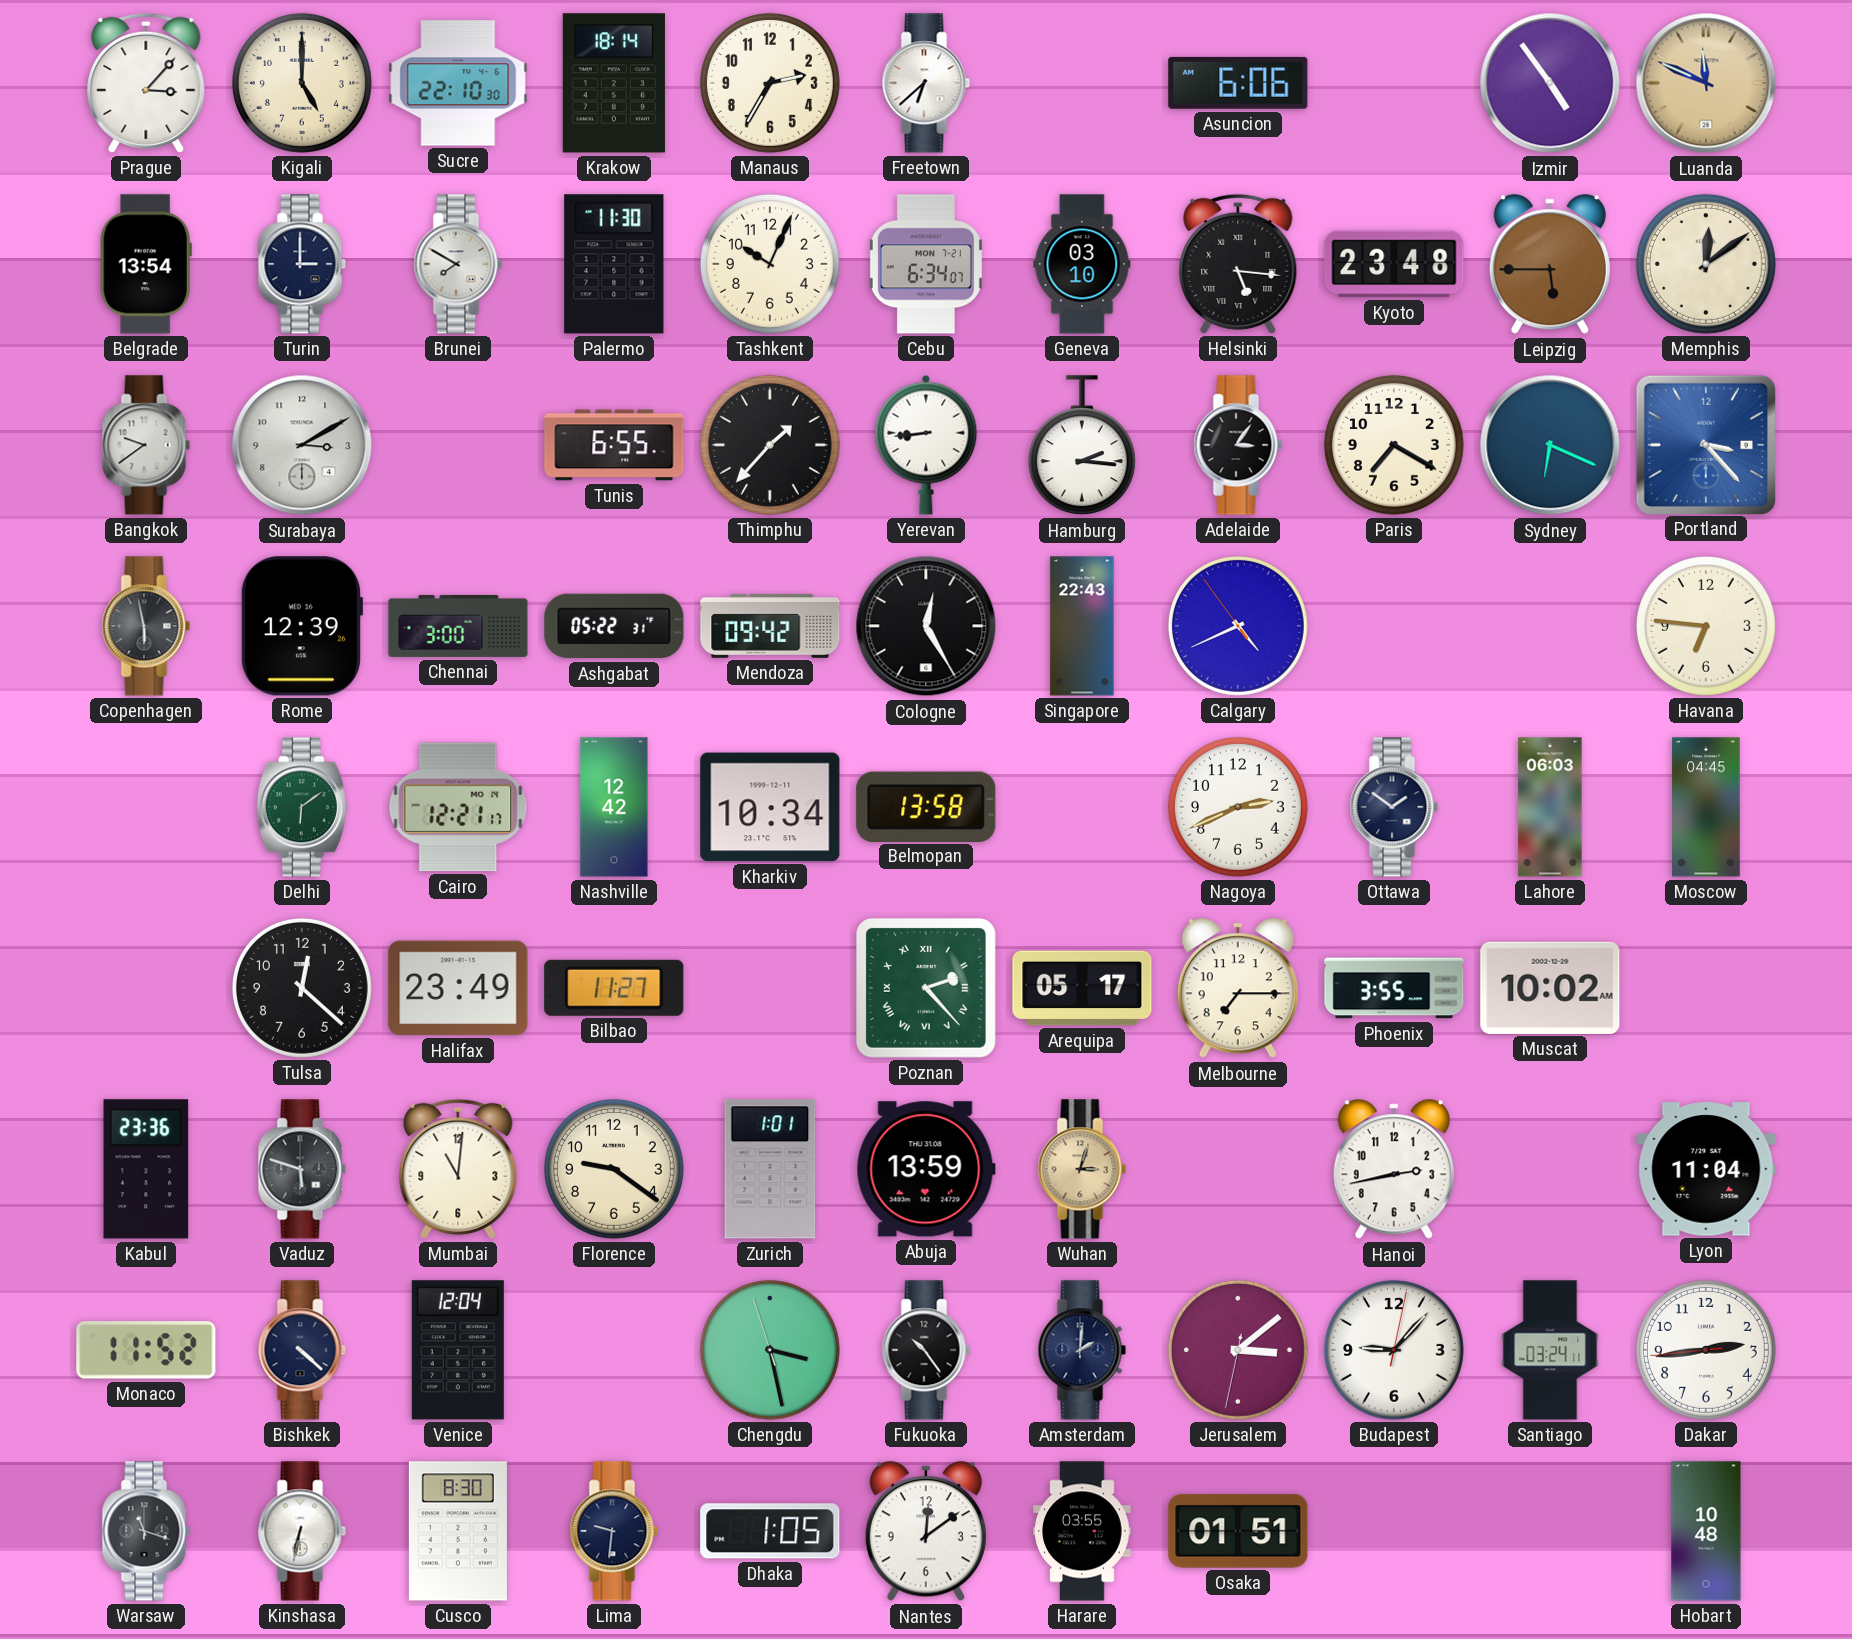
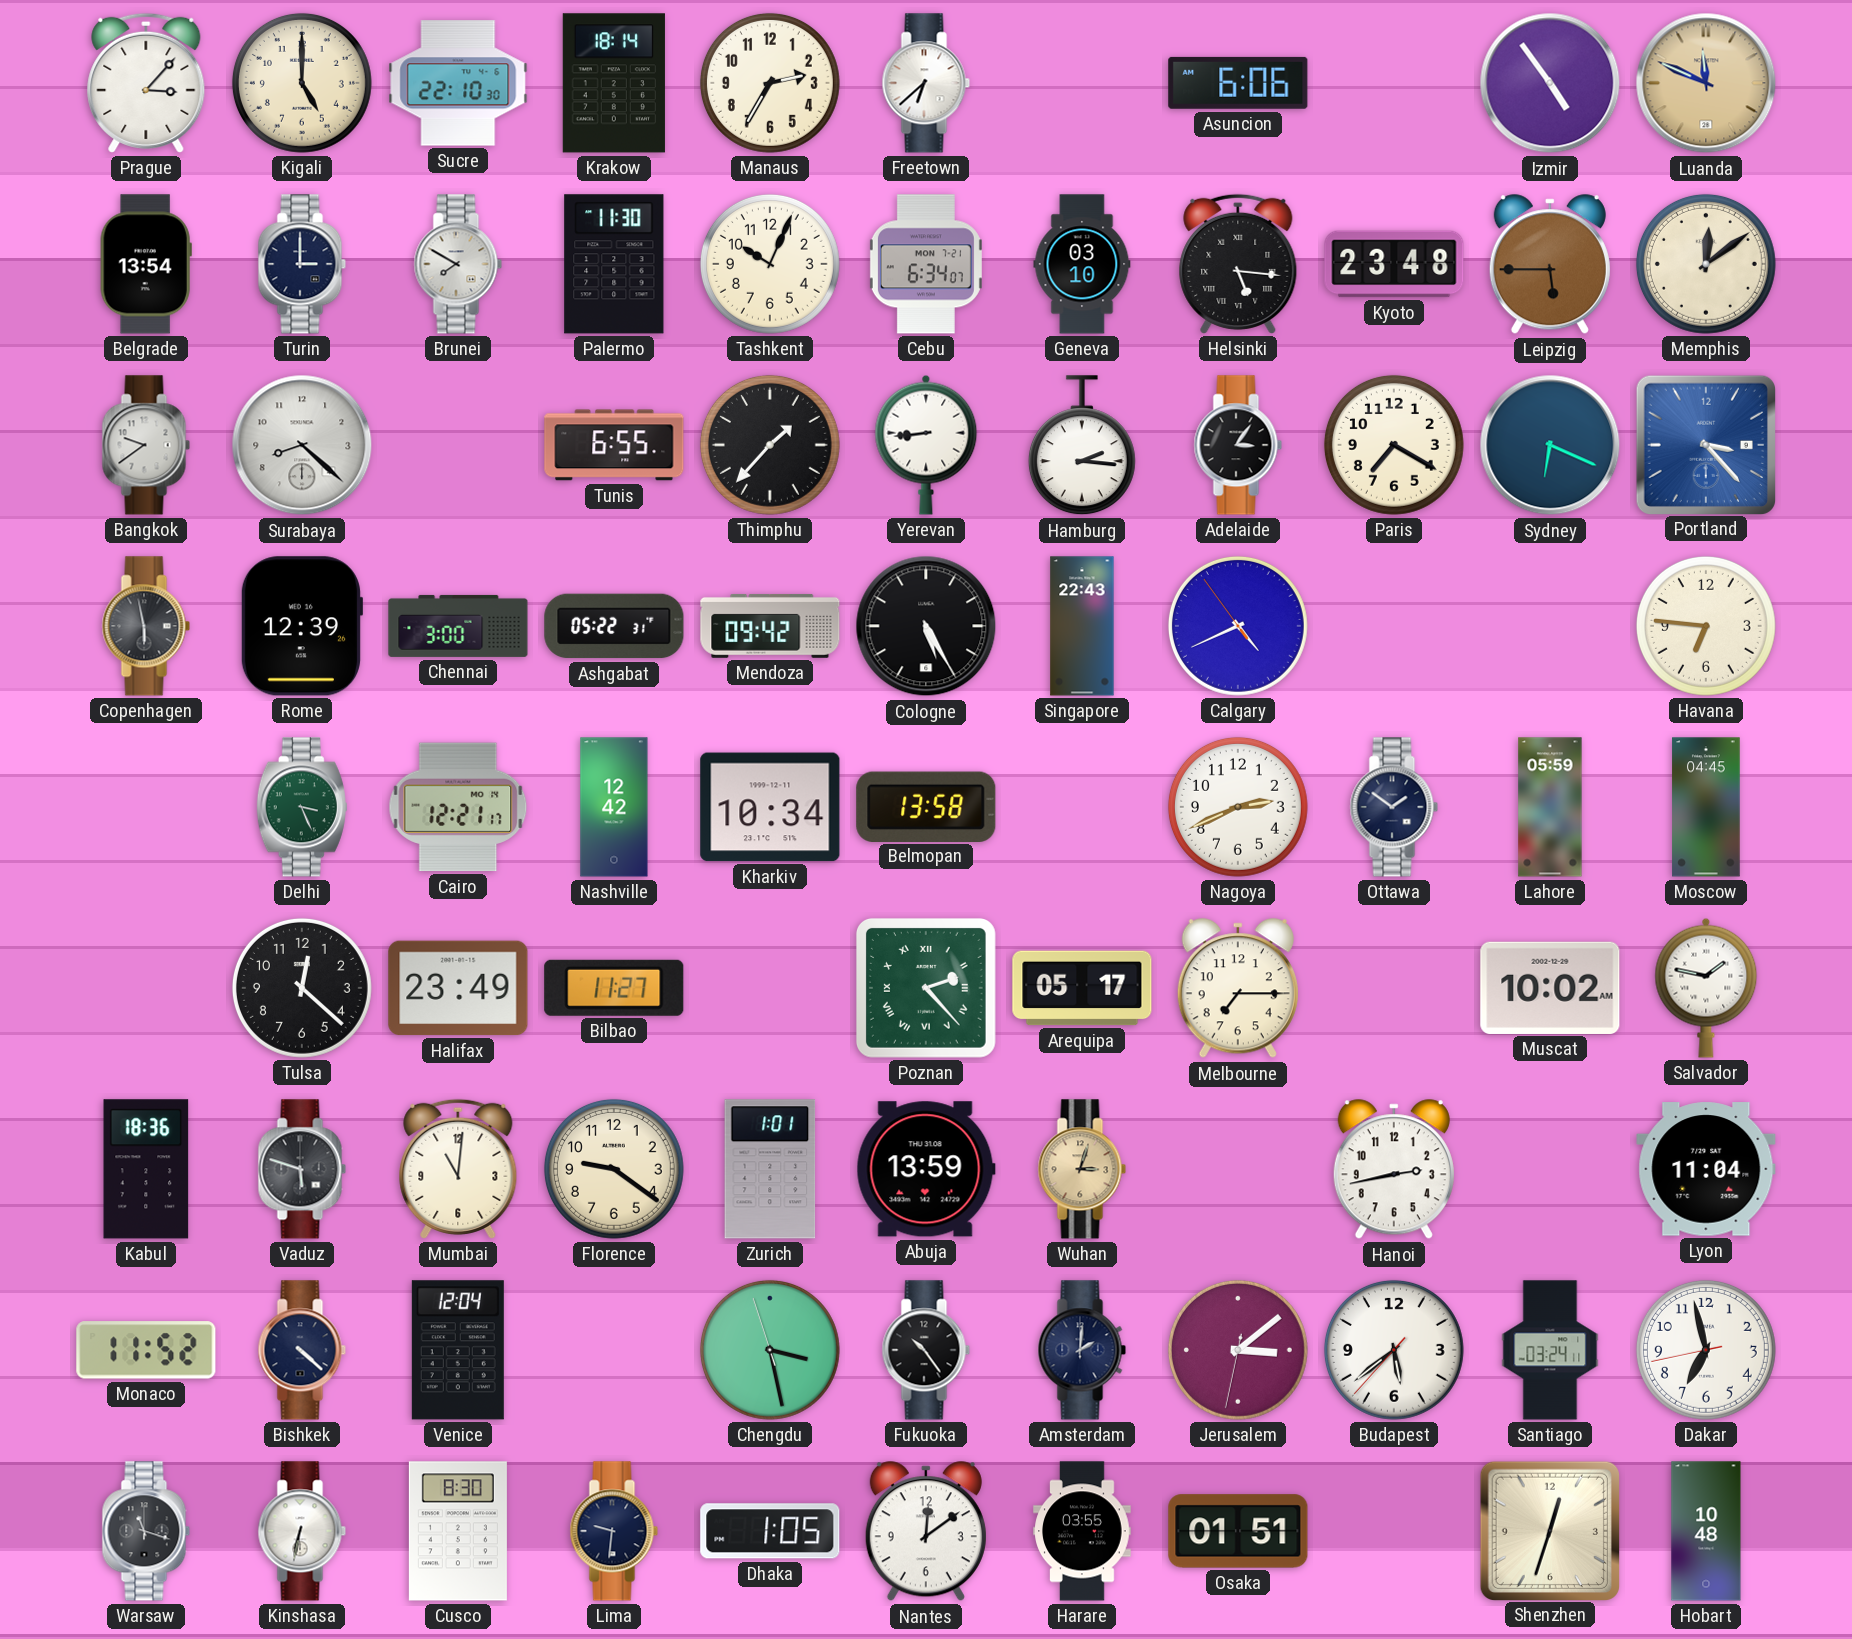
Surabaya: 3:10 -> 8:22
Cologne: 12:25 -> 5:25
Delhi: 6:09 -> 3:26
Lahore: 06:03 -> 05:59
Phoenix: 3:55 -> none
Salvador: none -> 1:47
Kabul: 23:36 -> 18:36
Budapest: 9:07 -> 5:38
Dakar: 2:43 -> 6:57
Shenzhen: none -> 12:33
